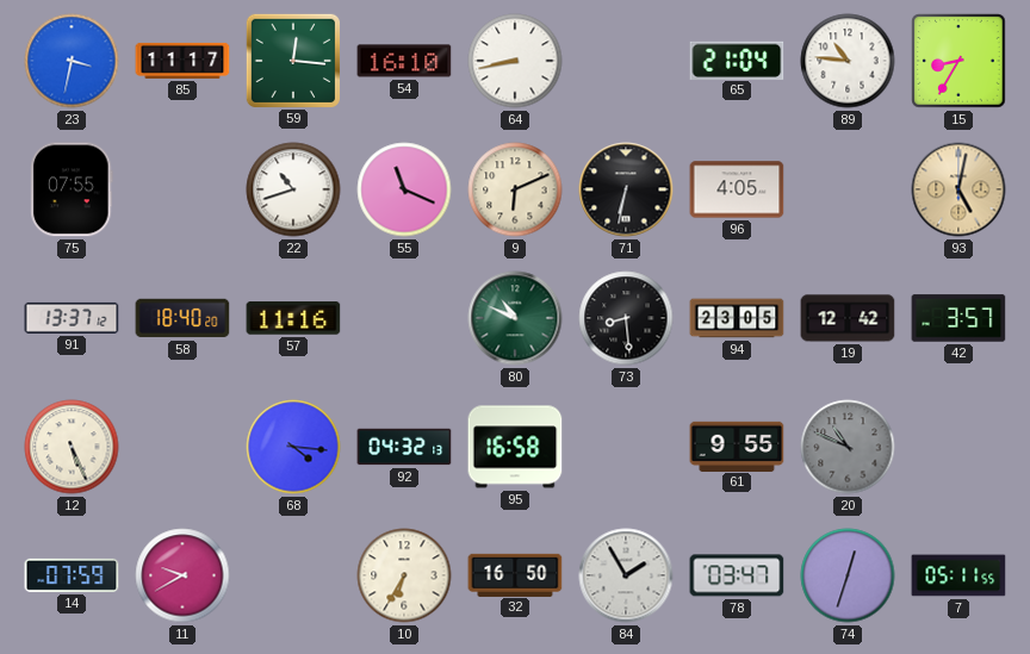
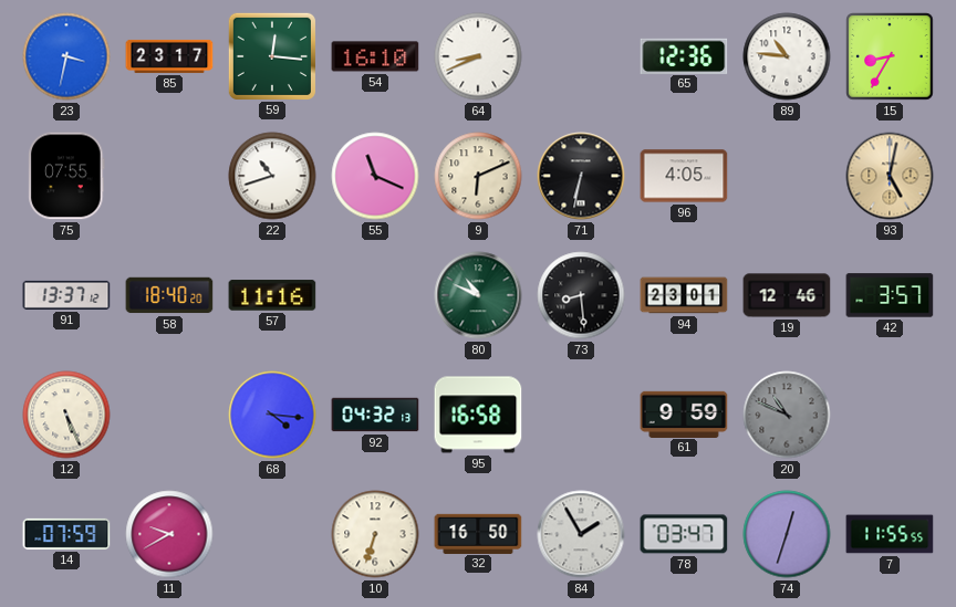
85: 11:17 -> 23:17
64: 8:43 -> 8:41
65: 21:04 -> 12:36
94: 23:05 -> 23:01
19: 12:42 -> 12:46
61: 9:55 -> 9:59
10: 6:35 -> 6:33
7: 05:11 -> 11:55
